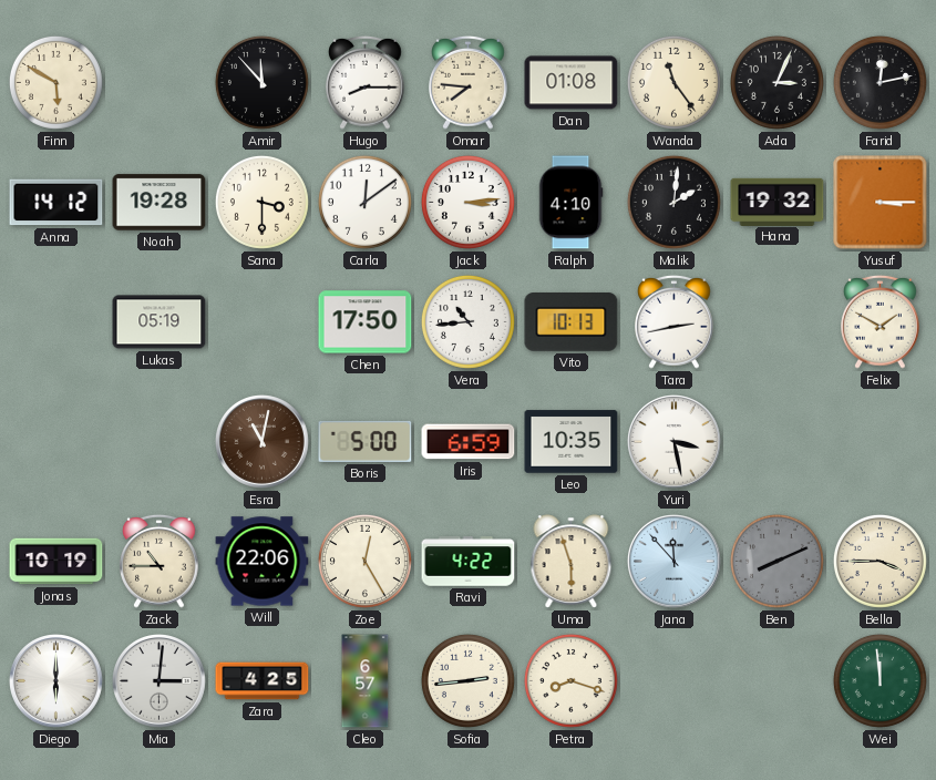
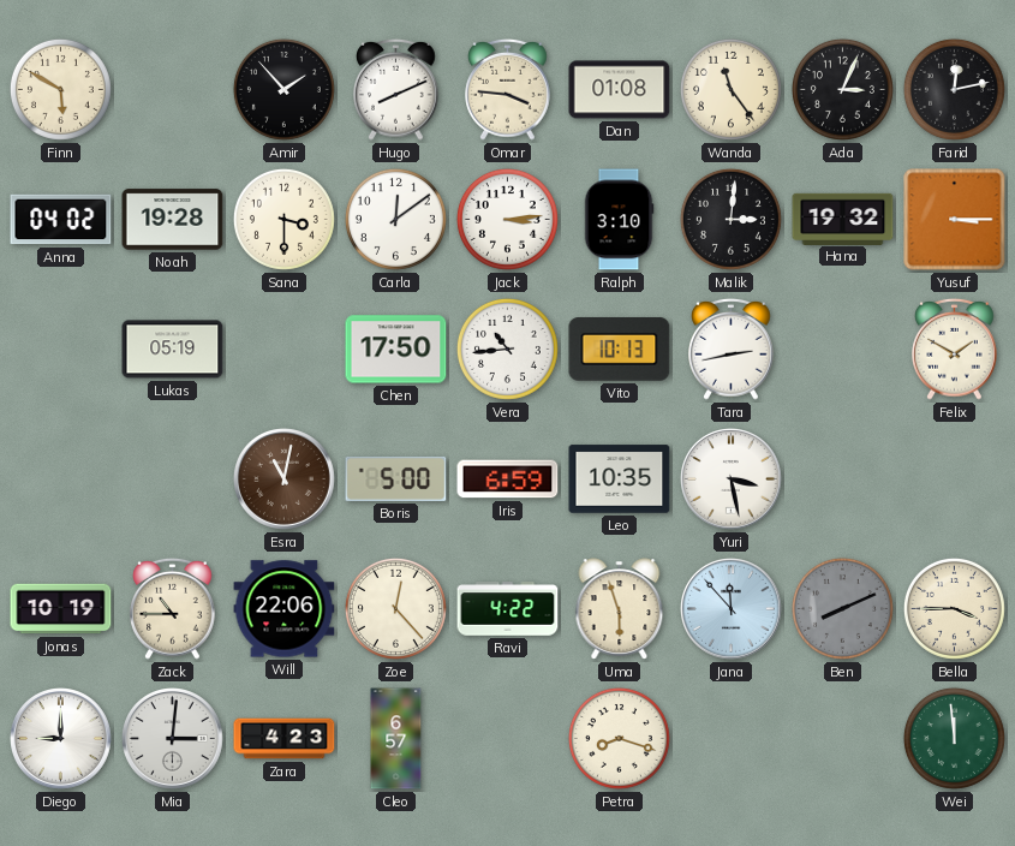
Amir: 11:53 -> 1:53
Hugo: 8:15 -> 8:11
Omar: 7:46 -> 3:46
Anna: 14:12 -> 04:02
Ralph: 4:10 -> 3:10
Malik: 2:01 -> 3:01
Zoe: 12:25 -> 12:23
Diego: 6:00 -> 9:00
Zara: 4:25 -> 4:23
Sofia: 2:44 -> none
